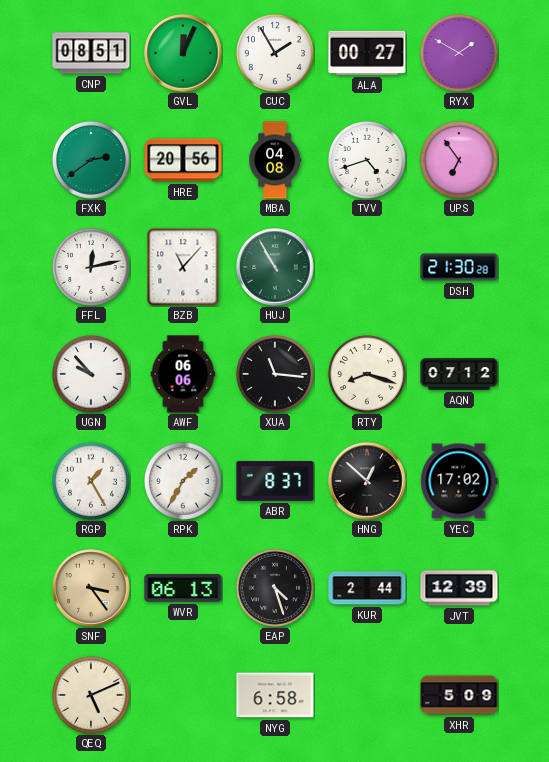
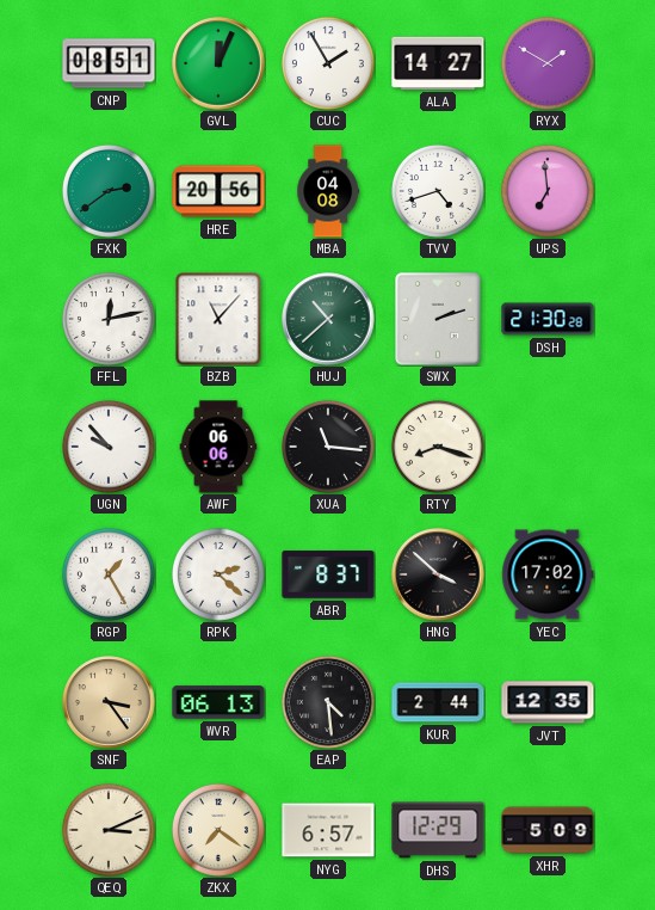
ALA: 00:27 -> 14:27
UPS: 6:54 -> 6:59
HUJ: 10:55 -> 10:38
SWX: none -> 2:12
AQN: 07:12 -> none
RPK: 1:35 -> 2:22
HNG: 12:52 -> 3:52
EAP: 4:27 -> 4:29
JVT: 12:39 -> 12:35
QEQ: 5:11 -> 3:11
ZKX: none -> 7:21
NYG: 6:58 -> 6:57
DHS: none -> 12:29
